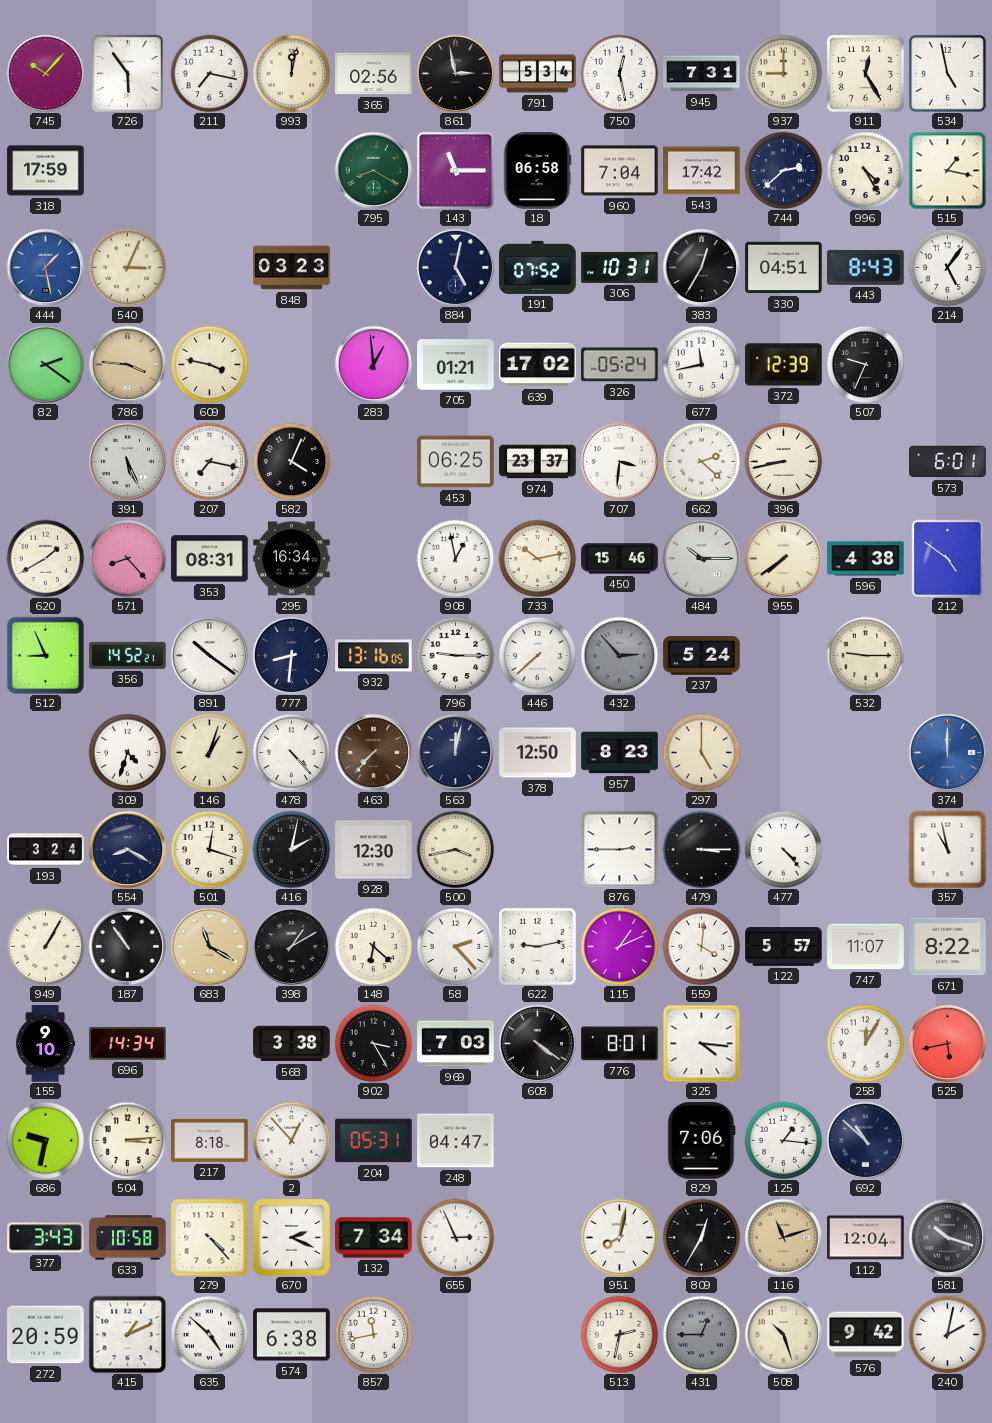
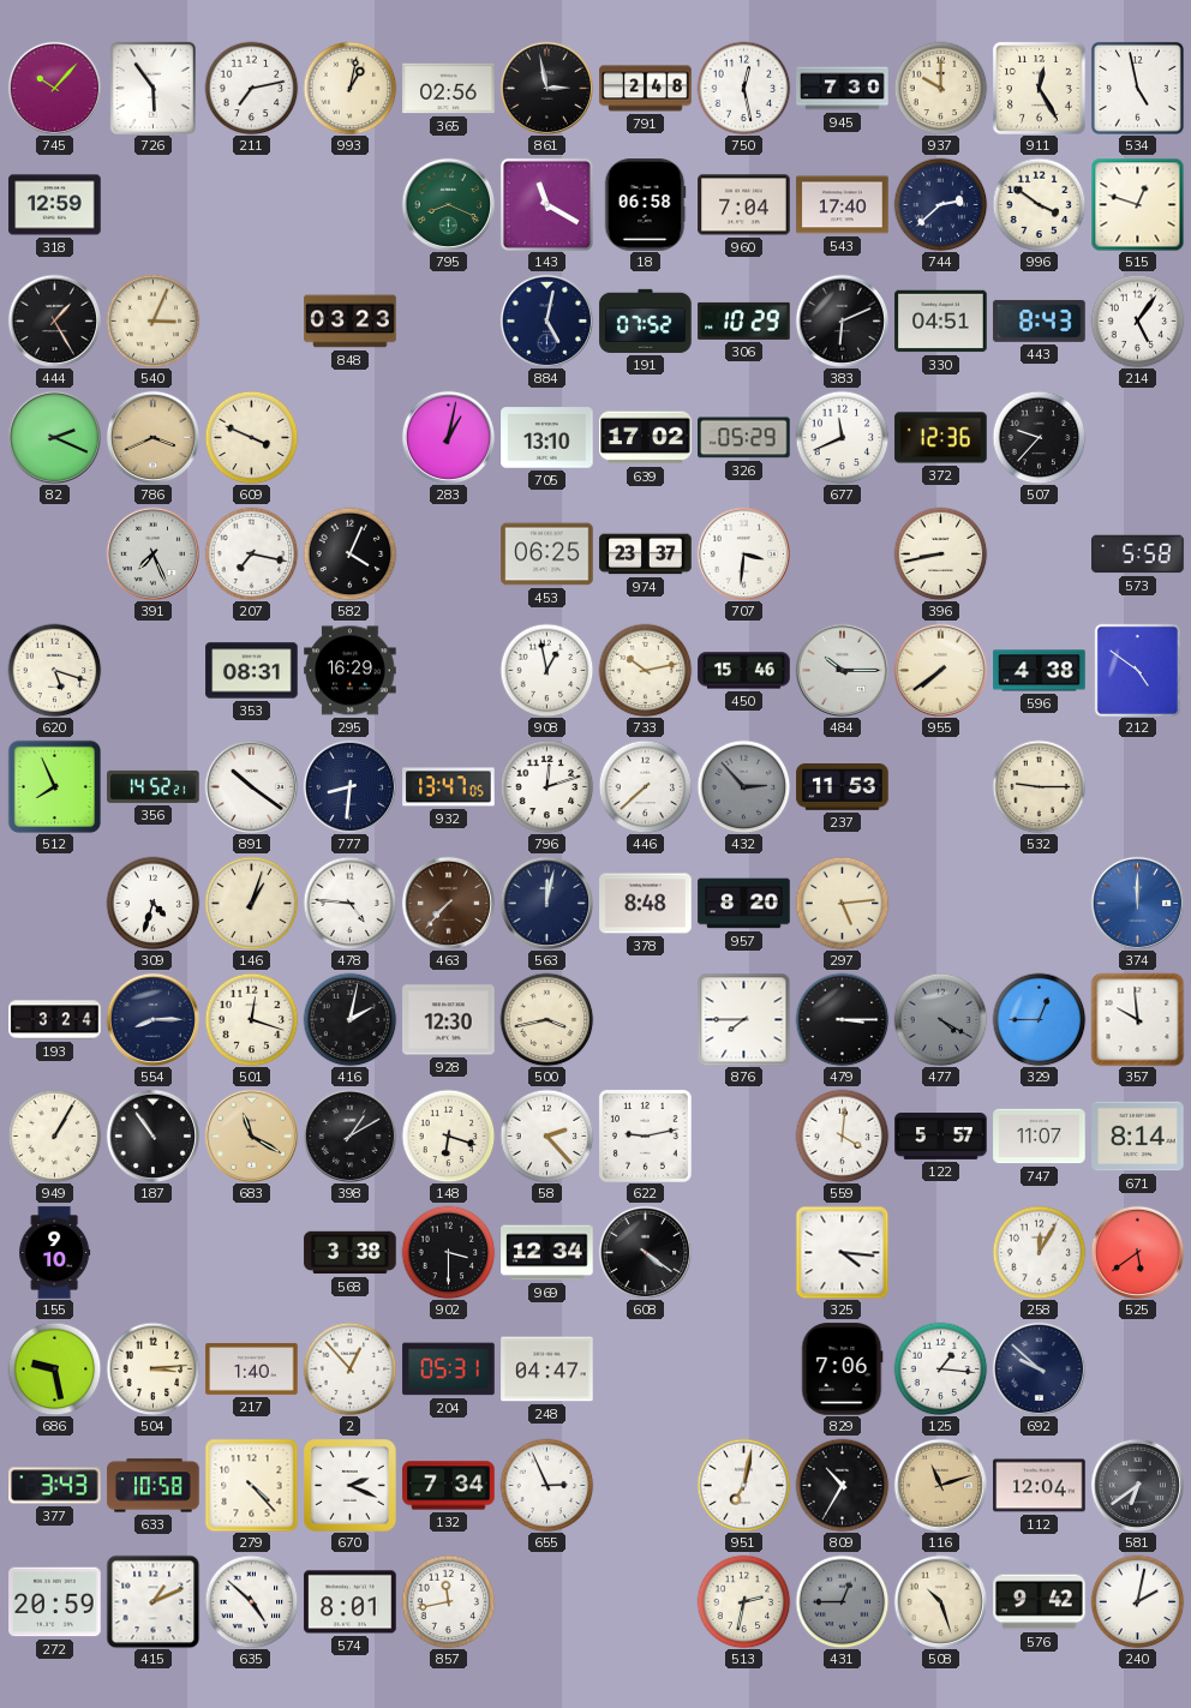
211: 7:17 -> 7:13
993: 12:02 -> 1:02
791: 5:34 -> 2:48
945: 7:31 -> 7:30
937: 9:00 -> 10:00
318: 17:59 -> 12:59
795: 8:20 -> 8:19
143: 11:15 -> 11:20
543: 17:42 -> 17:40
996: 4:25 -> 3:51
515: 1:17 -> 12:48
444: 1:28 -> 1:25
444 dial: blue -> black
306: 10:31 -> 10:29
383: 12:35 -> 6:11
82: 2:21 -> 2:19
786: 3:46 -> 3:41
609: 3:47 -> 3:49
283: 12:59 -> 1:02
705: 01:21 -> 13:10
326: 05:24 -> 05:29
677: 11:43 -> 11:41
372: 12:39 -> 12:36
507: 9:34 -> 9:37
391: 5:26 -> 7:26
662: 2:22 -> none
573: 6:01 -> 5:58
620: 1:40 -> 5:18
571: 8:23 -> none
295: 16:34 -> 16:29
512: 8:56 -> 7:56
932: 13:16 -> 13:47
796: 9:15 -> 12:12
237: 5:24 -> 11:53
478: 4:23 -> 4:46
378: 12:50 -> 8:48
957: 8:23 -> 8:20
297: 5:00 -> 5:14
554: 8:20 -> 8:15
876: 2:45 -> 7:45
477: 4:23 -> 4:20
477 dial: white -> grey
329: none -> 12:45
357: 10:58 -> 9:59
148: 6:22 -> 6:18
115: 1:11 -> none
671: 8:22 -> 8:14
696: 14:34 -> none
902: 3:25 -> 3:30
969: 7:03 -> 12:34
776: 8:01 -> none
525: 5:43 -> 5:39
686: 9:32 -> 9:28
217: 8:18 -> 1:40
692: 10:52 -> 9:52
951: 8:02 -> 7:02
809: 12:35 -> 10:35
581: 10:18 -> 6:39
574: 6:38 -> 8:01
